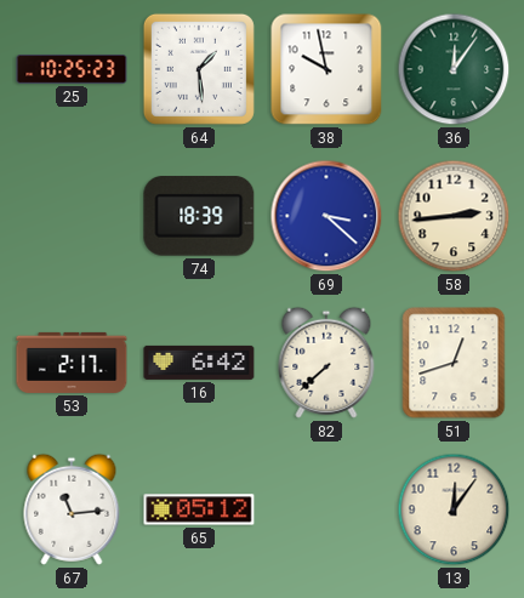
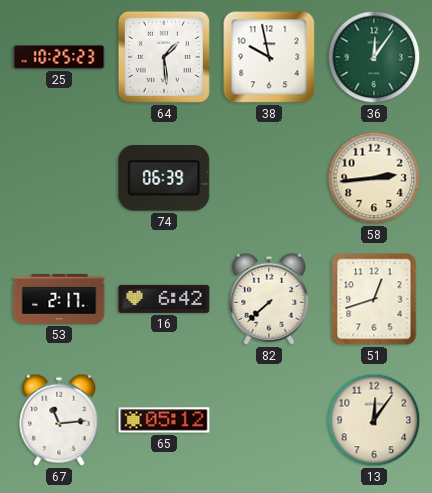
74: 18:39 -> 06:39
69: 3:22 -> none
